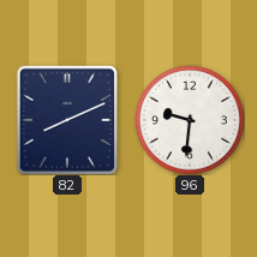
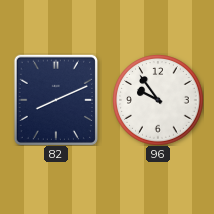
96: 9:31 -> 9:54
